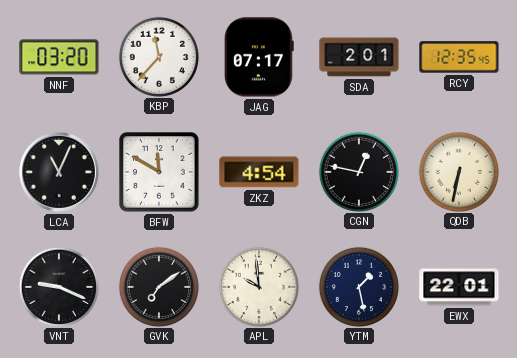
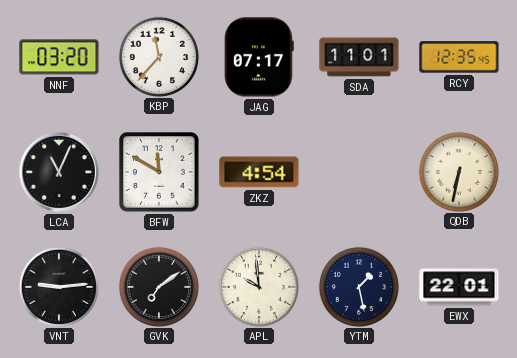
SDA: 2:01 -> 11:01
CGN: 12:47 -> none
VNT: 9:19 -> 9:14
